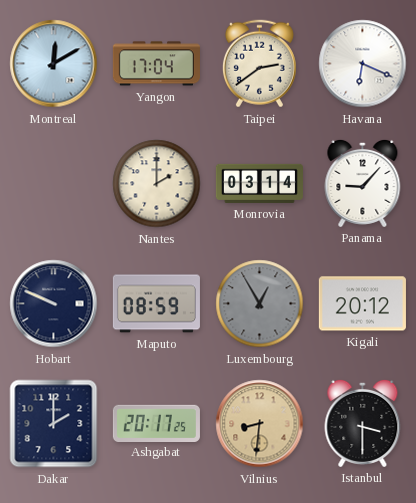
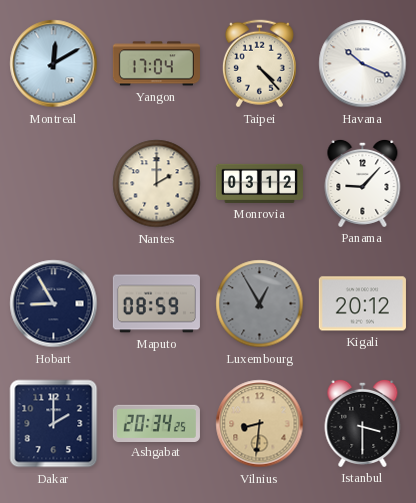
Taipei: 2:39 -> 4:23
Havana: 6:19 -> 10:19
Monrovia: 03:14 -> 03:12
Hobart: 9:49 -> 8:55
Ashgabat: 20:17 -> 20:34
